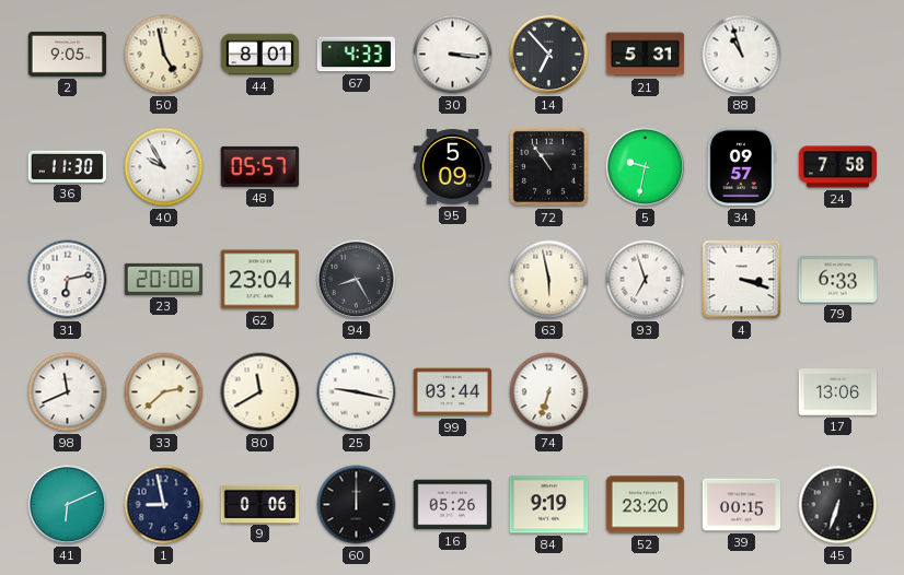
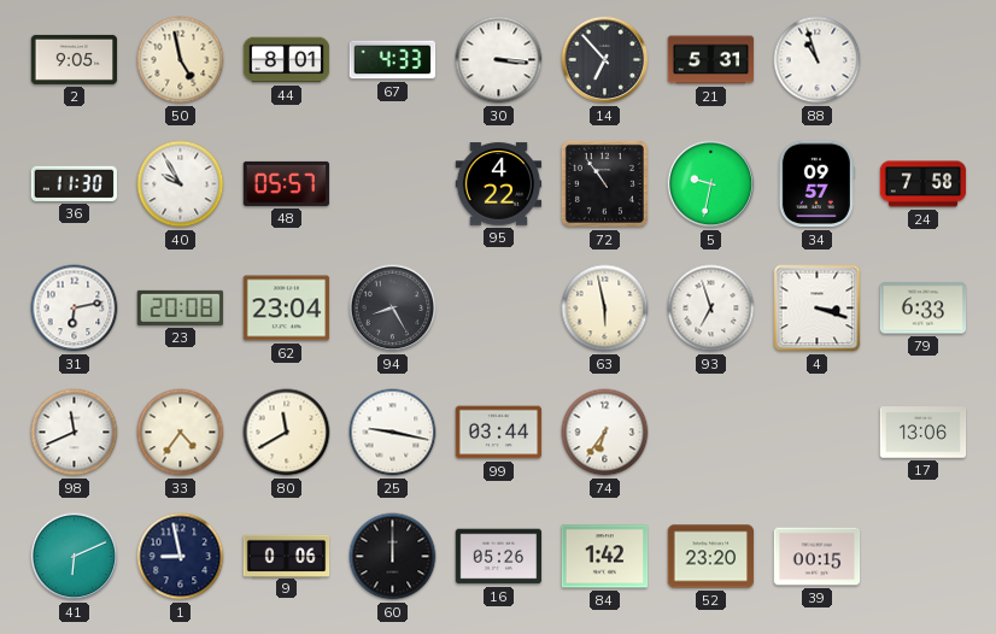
95: 5:09 -> 4:22
33: 2:38 -> 4:36
74: 6:33 -> 6:36
84: 9:19 -> 1:42
45: 6:33 -> none
